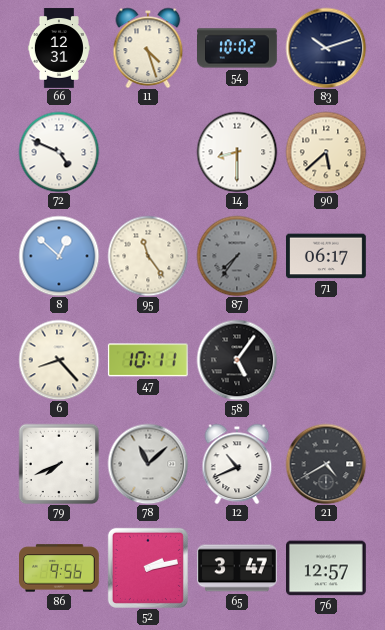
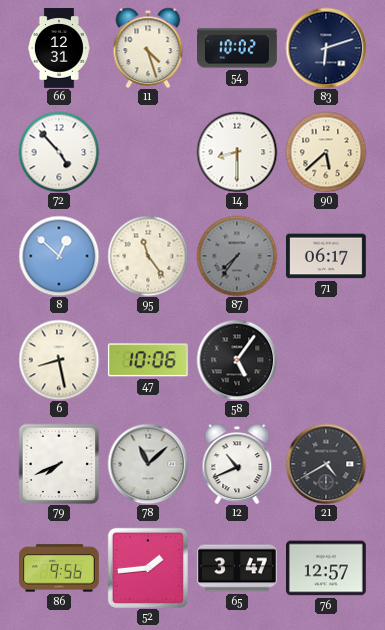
83: 10:12 -> 6:12
72: 4:49 -> 4:53
6: 8:23 -> 8:28
47: 10:11 -> 10:06
52: 2:13 -> 1:44
